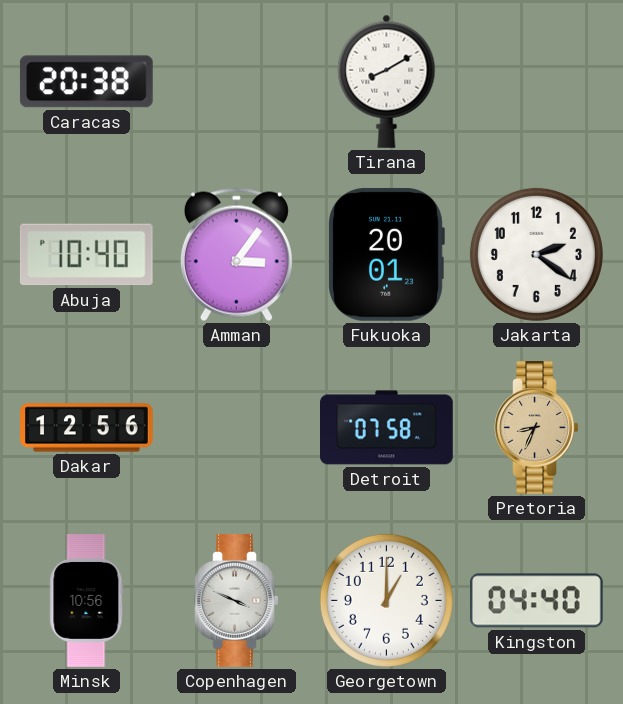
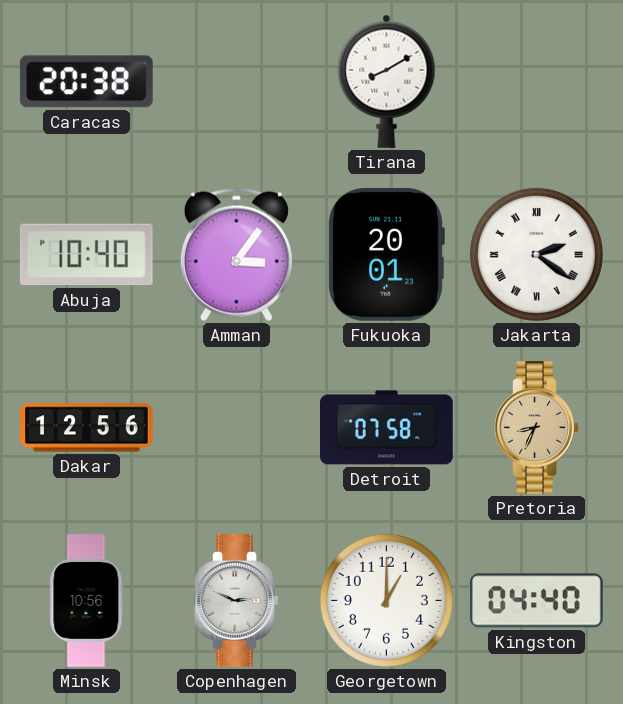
Jakarta numerals: Arabic -> Roman
Copenhagen: 3:49 -> 2:49
